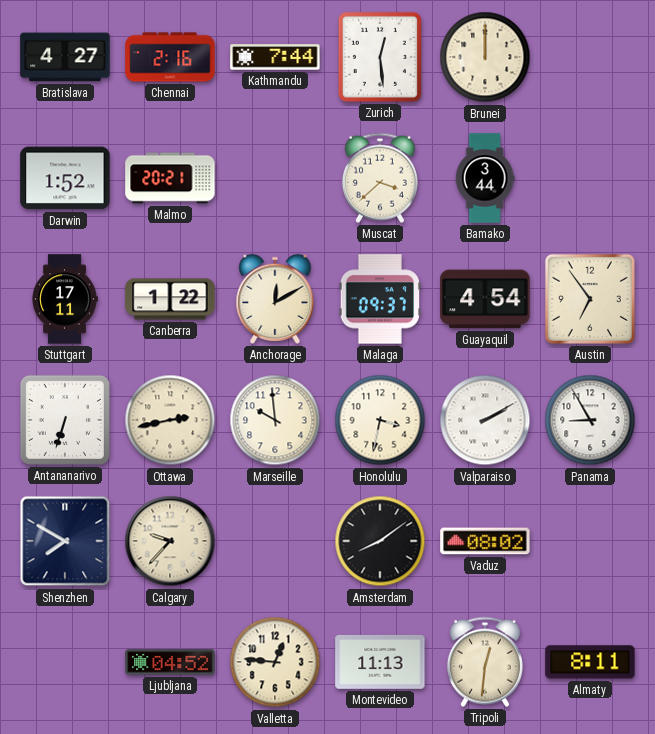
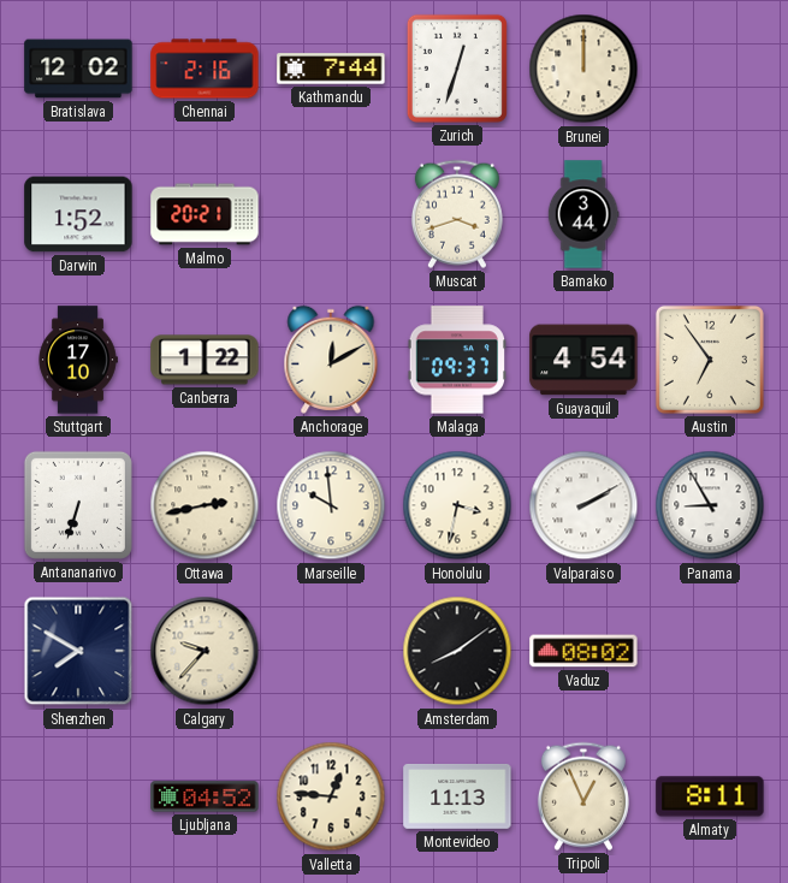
Bratislava: 4:27 -> 12:02
Zurich: 12:29 -> 12:33
Muscat: 3:38 -> 3:42
Stuttgart: 17:11 -> 17:10
Tripoli: 12:31 -> 12:56
